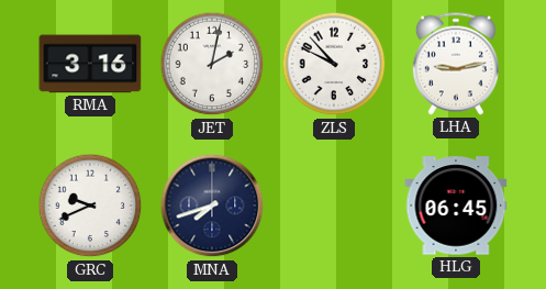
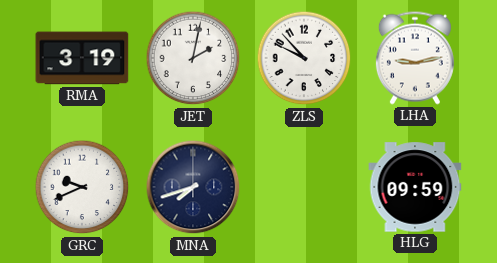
RMA: 3:16 -> 3:19
HLG: 06:45 -> 09:59
